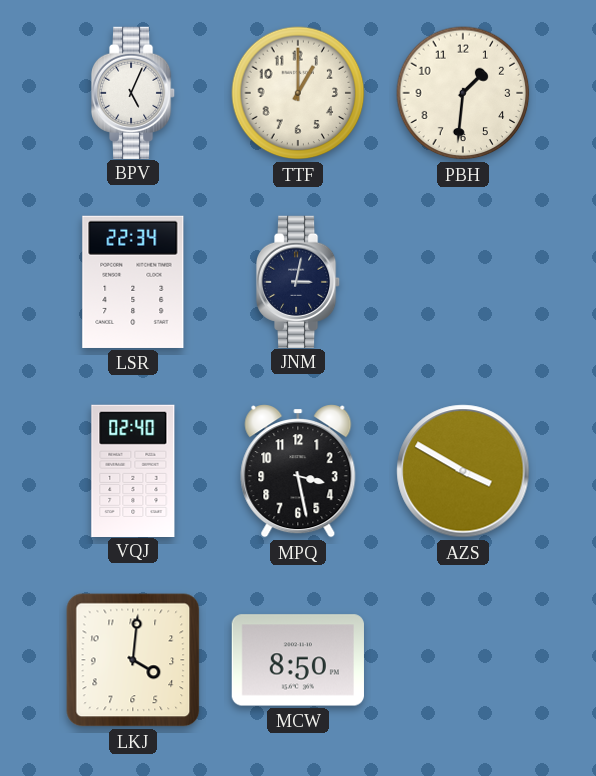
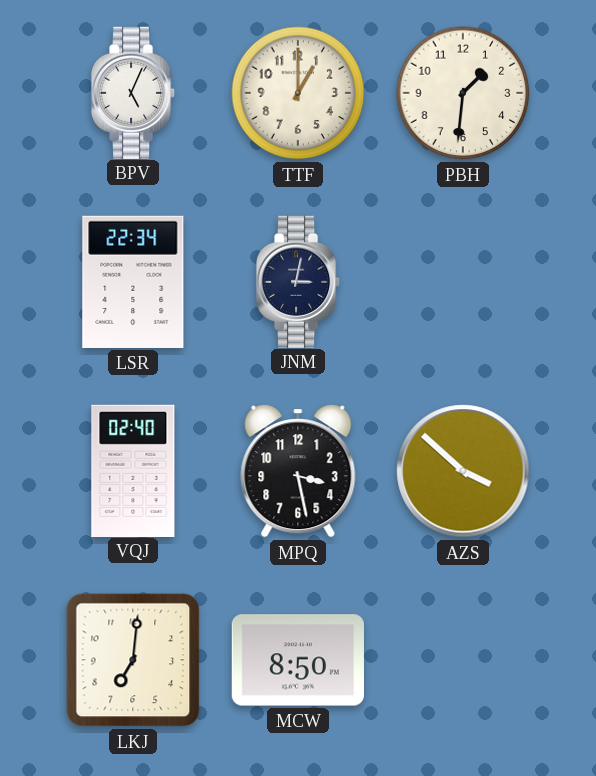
AZS: 3:50 -> 3:52
LKJ: 4:01 -> 7:01
